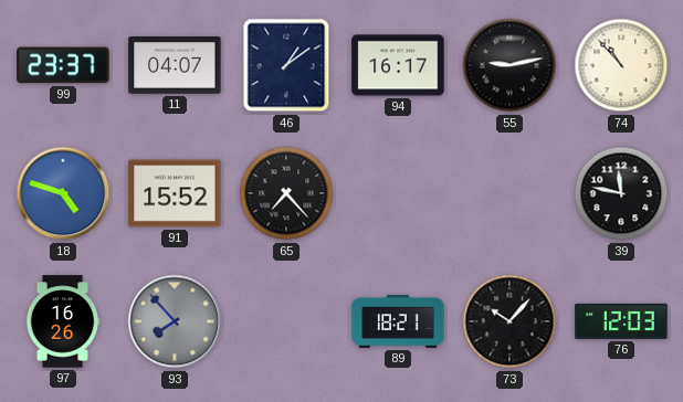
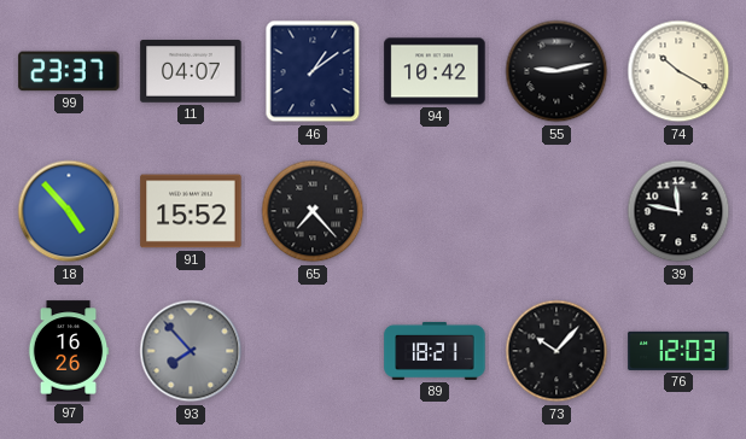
94: 16:17 -> 10:42
74: 10:53 -> 10:20
18: 4:48 -> 4:53
